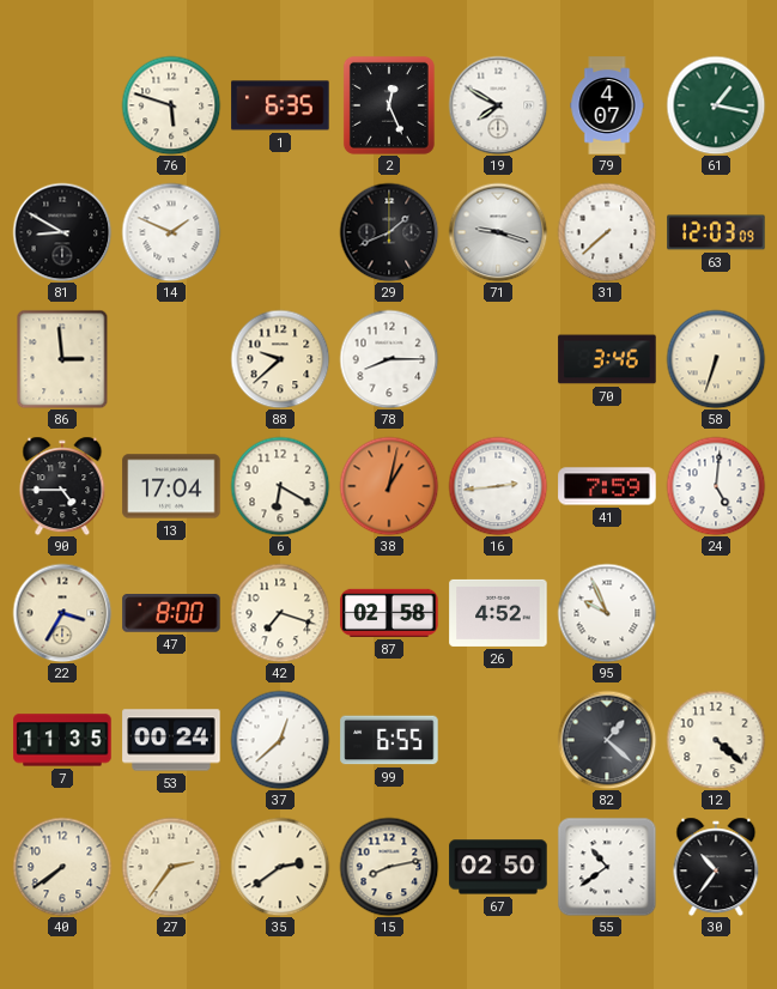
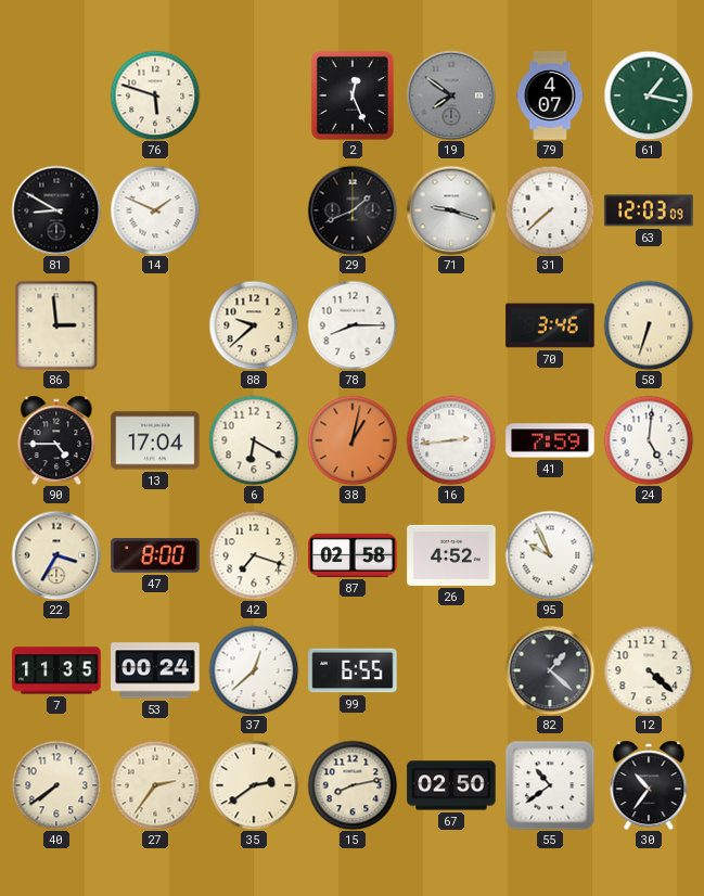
1: 6:35 -> none
19: 7:50 -> 7:51
19 dial: white -> grey
